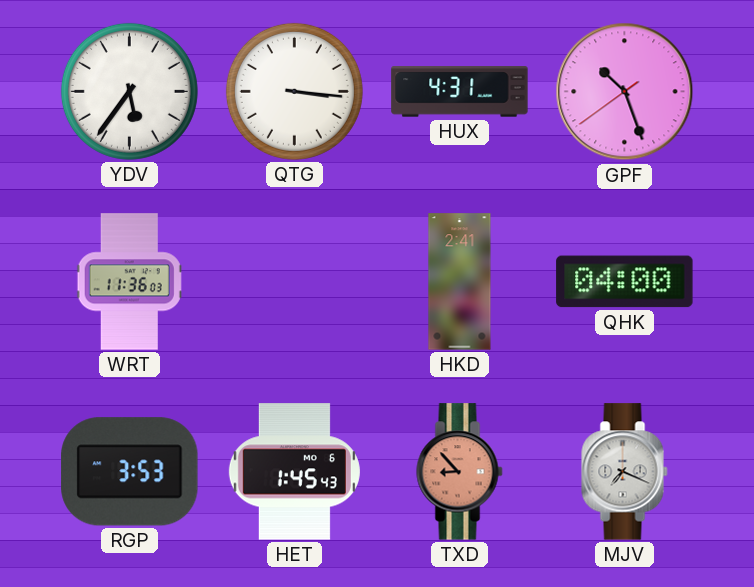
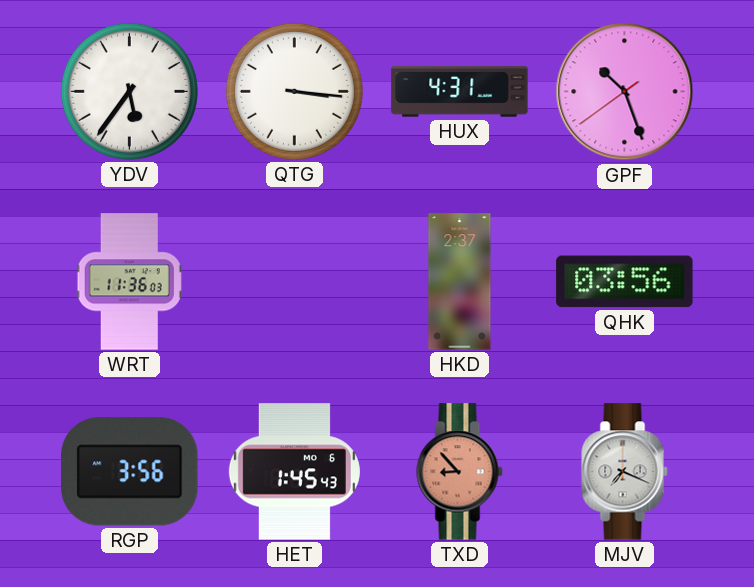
HKD: 2:41 -> 2:37
QHK: 04:00 -> 03:56
RGP: 3:53 -> 3:56
